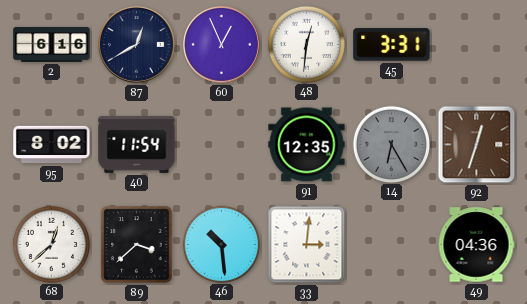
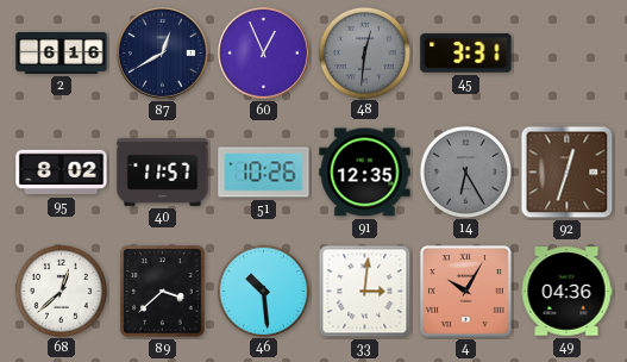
48 dial: white -> grey
40: 11:54 -> 11:57
51: none -> 10:26
4: none -> 10:05
